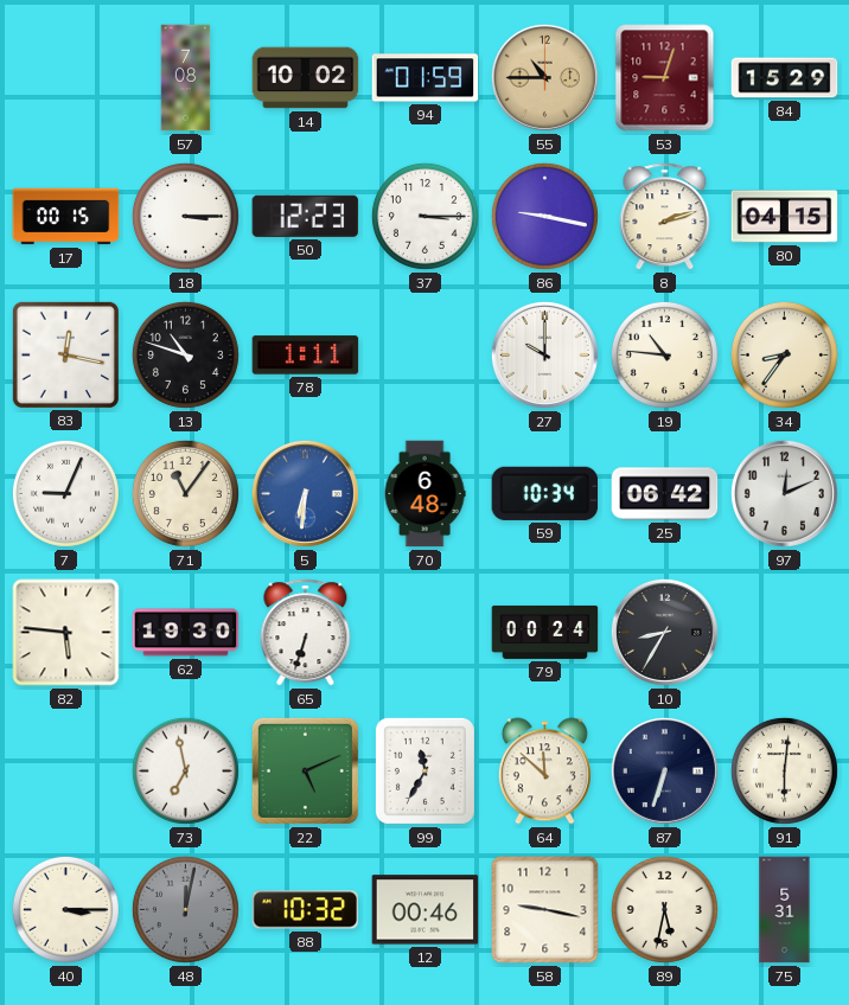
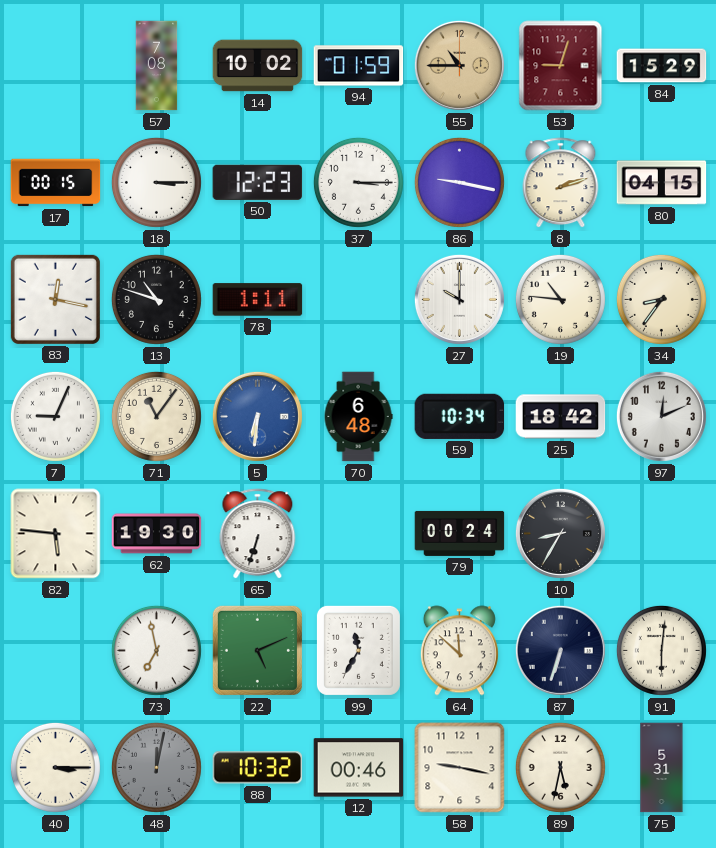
25: 06:42 -> 18:42
